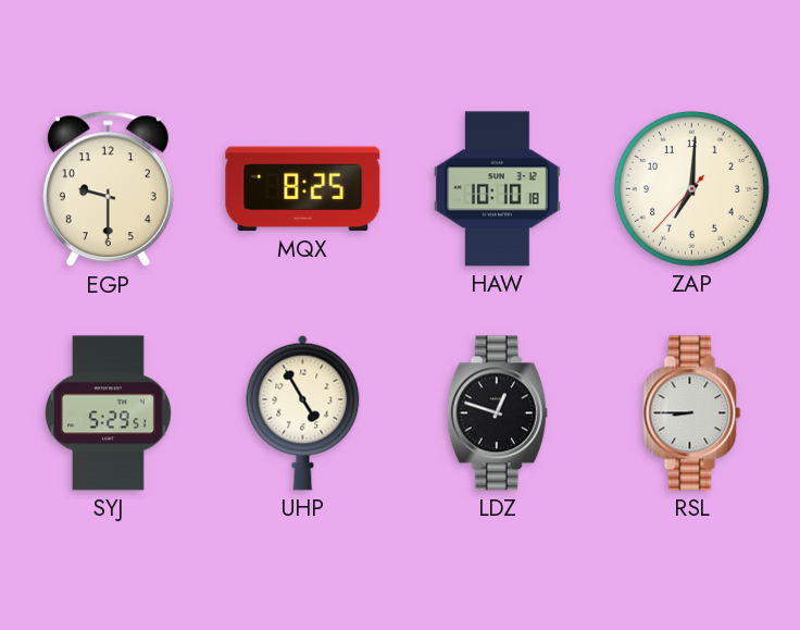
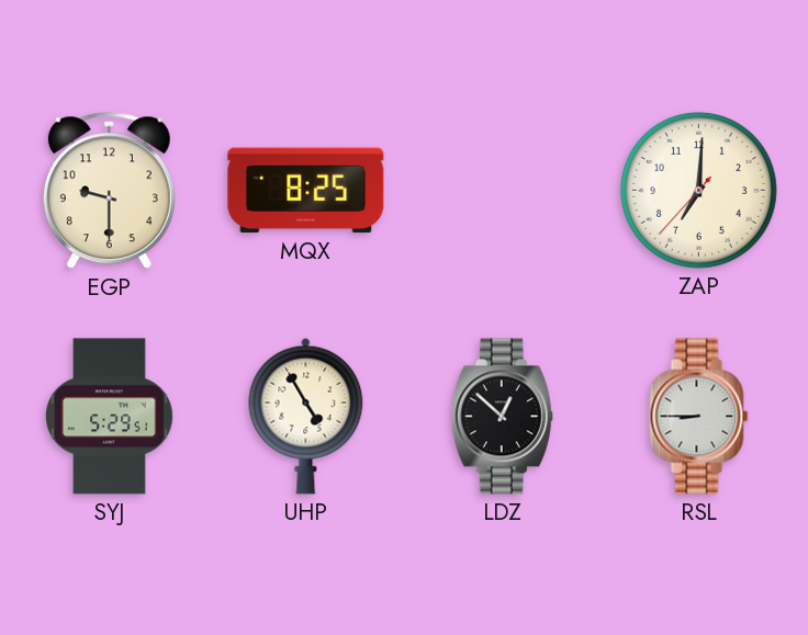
HAW: 10:10 -> none
LDZ: 12:48 -> 12:52
